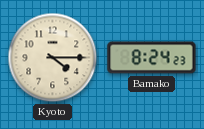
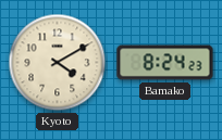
Kyoto: 4:15 -> 4:10
